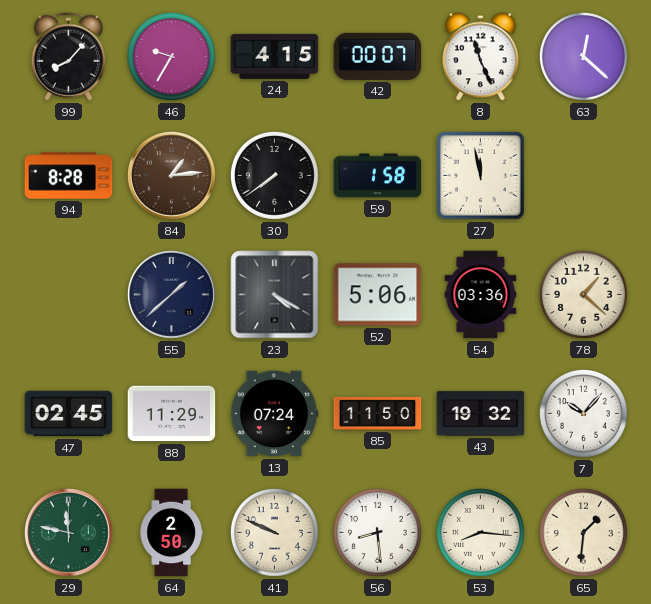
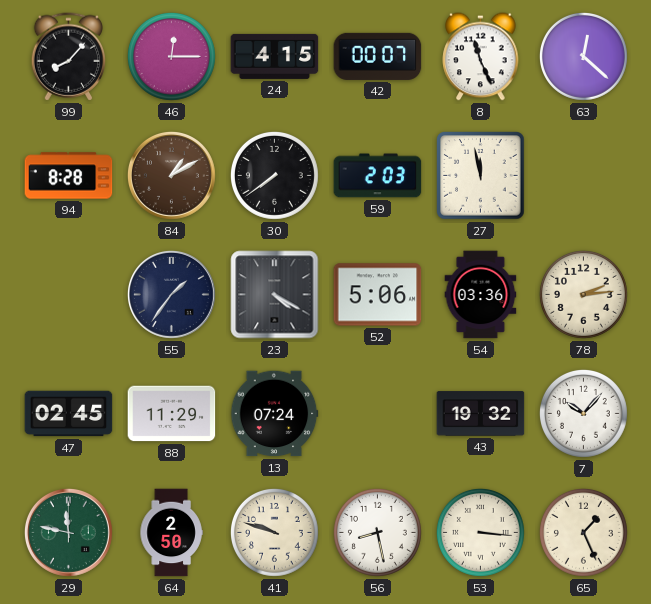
46: 9:35 -> 12:15
84: 1:14 -> 1:10
59: 1:58 -> 2:03
55: 1:38 -> 1:36
78: 1:22 -> 2:14
85: 11:50 -> none
41: 9:49 -> 9:48
56: 8:29 -> 8:28
53: 8:16 -> 3:16
65: 1:31 -> 1:26
